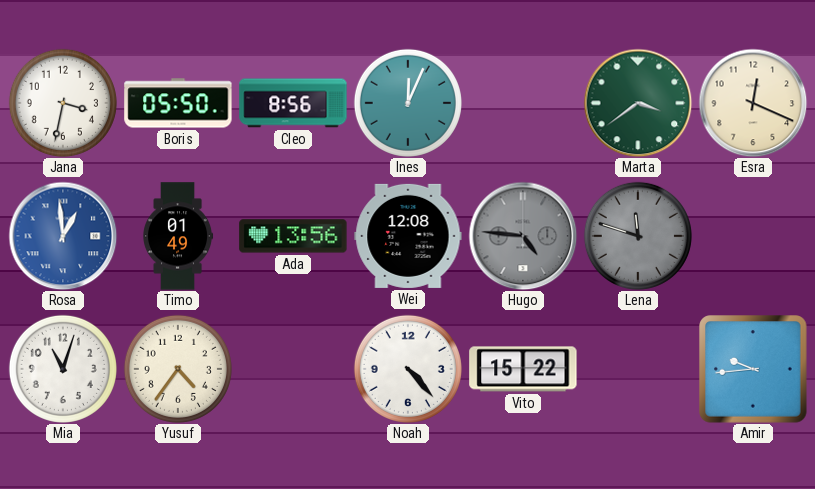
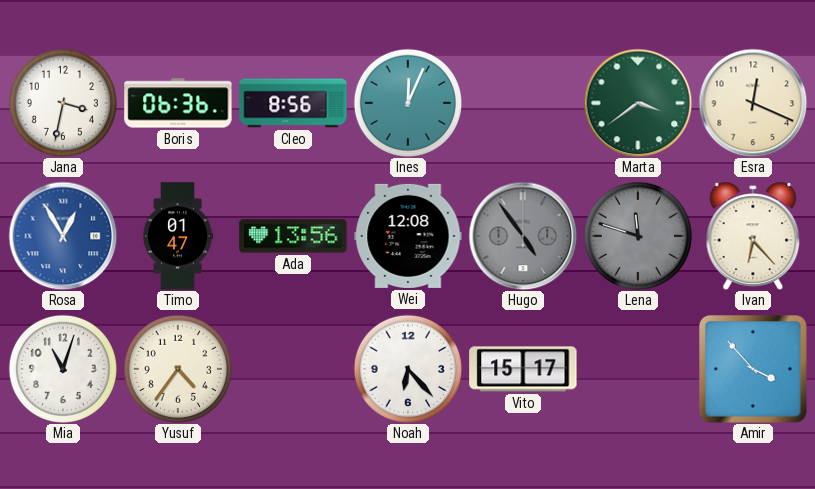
Boris: 05:50 -> 06:36
Rosa: 12:59 -> 12:55
Timo: 01:49 -> 01:47
Hugo: 4:46 -> 4:54
Ivan: none -> 6:23
Noah: 4:23 -> 6:23
Vito: 15:22 -> 15:17
Amir: 9:44 -> 3:53
